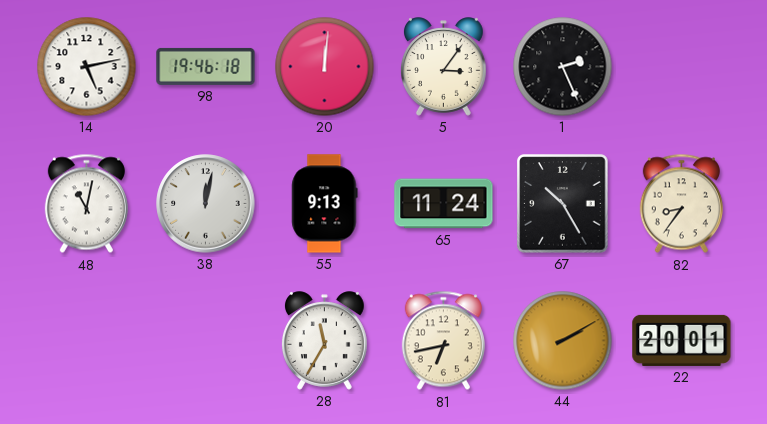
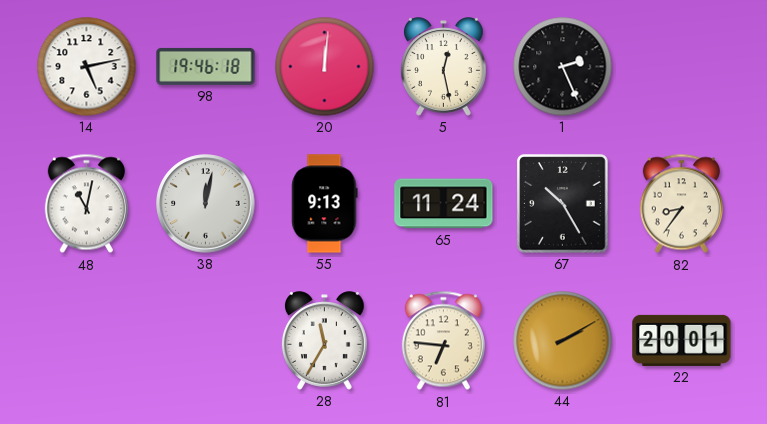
5: 3:06 -> 12:28
81: 6:43 -> 6:46
